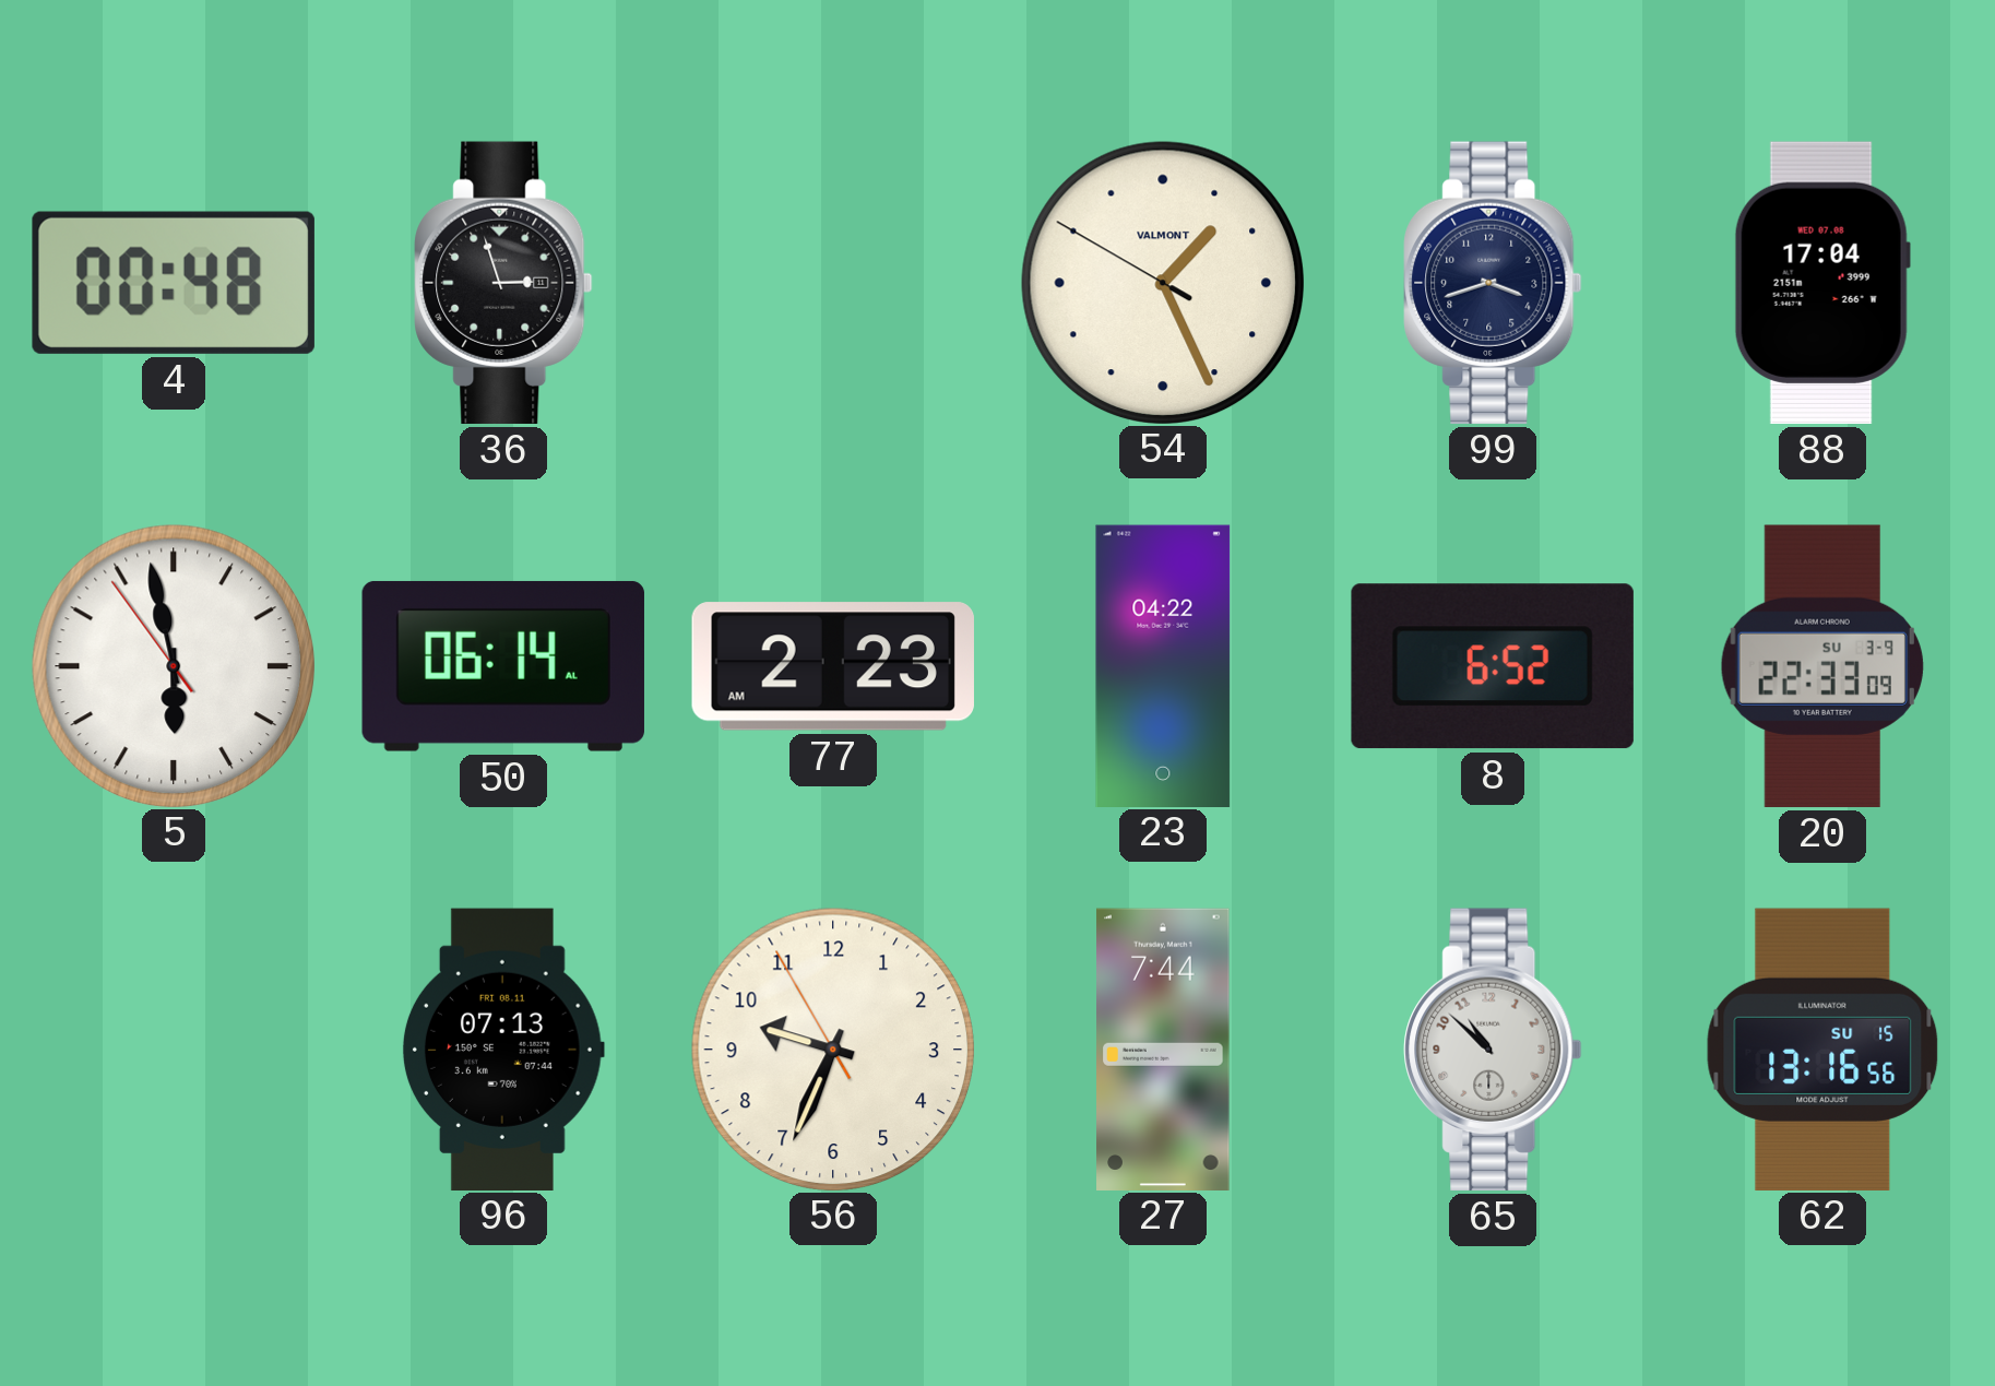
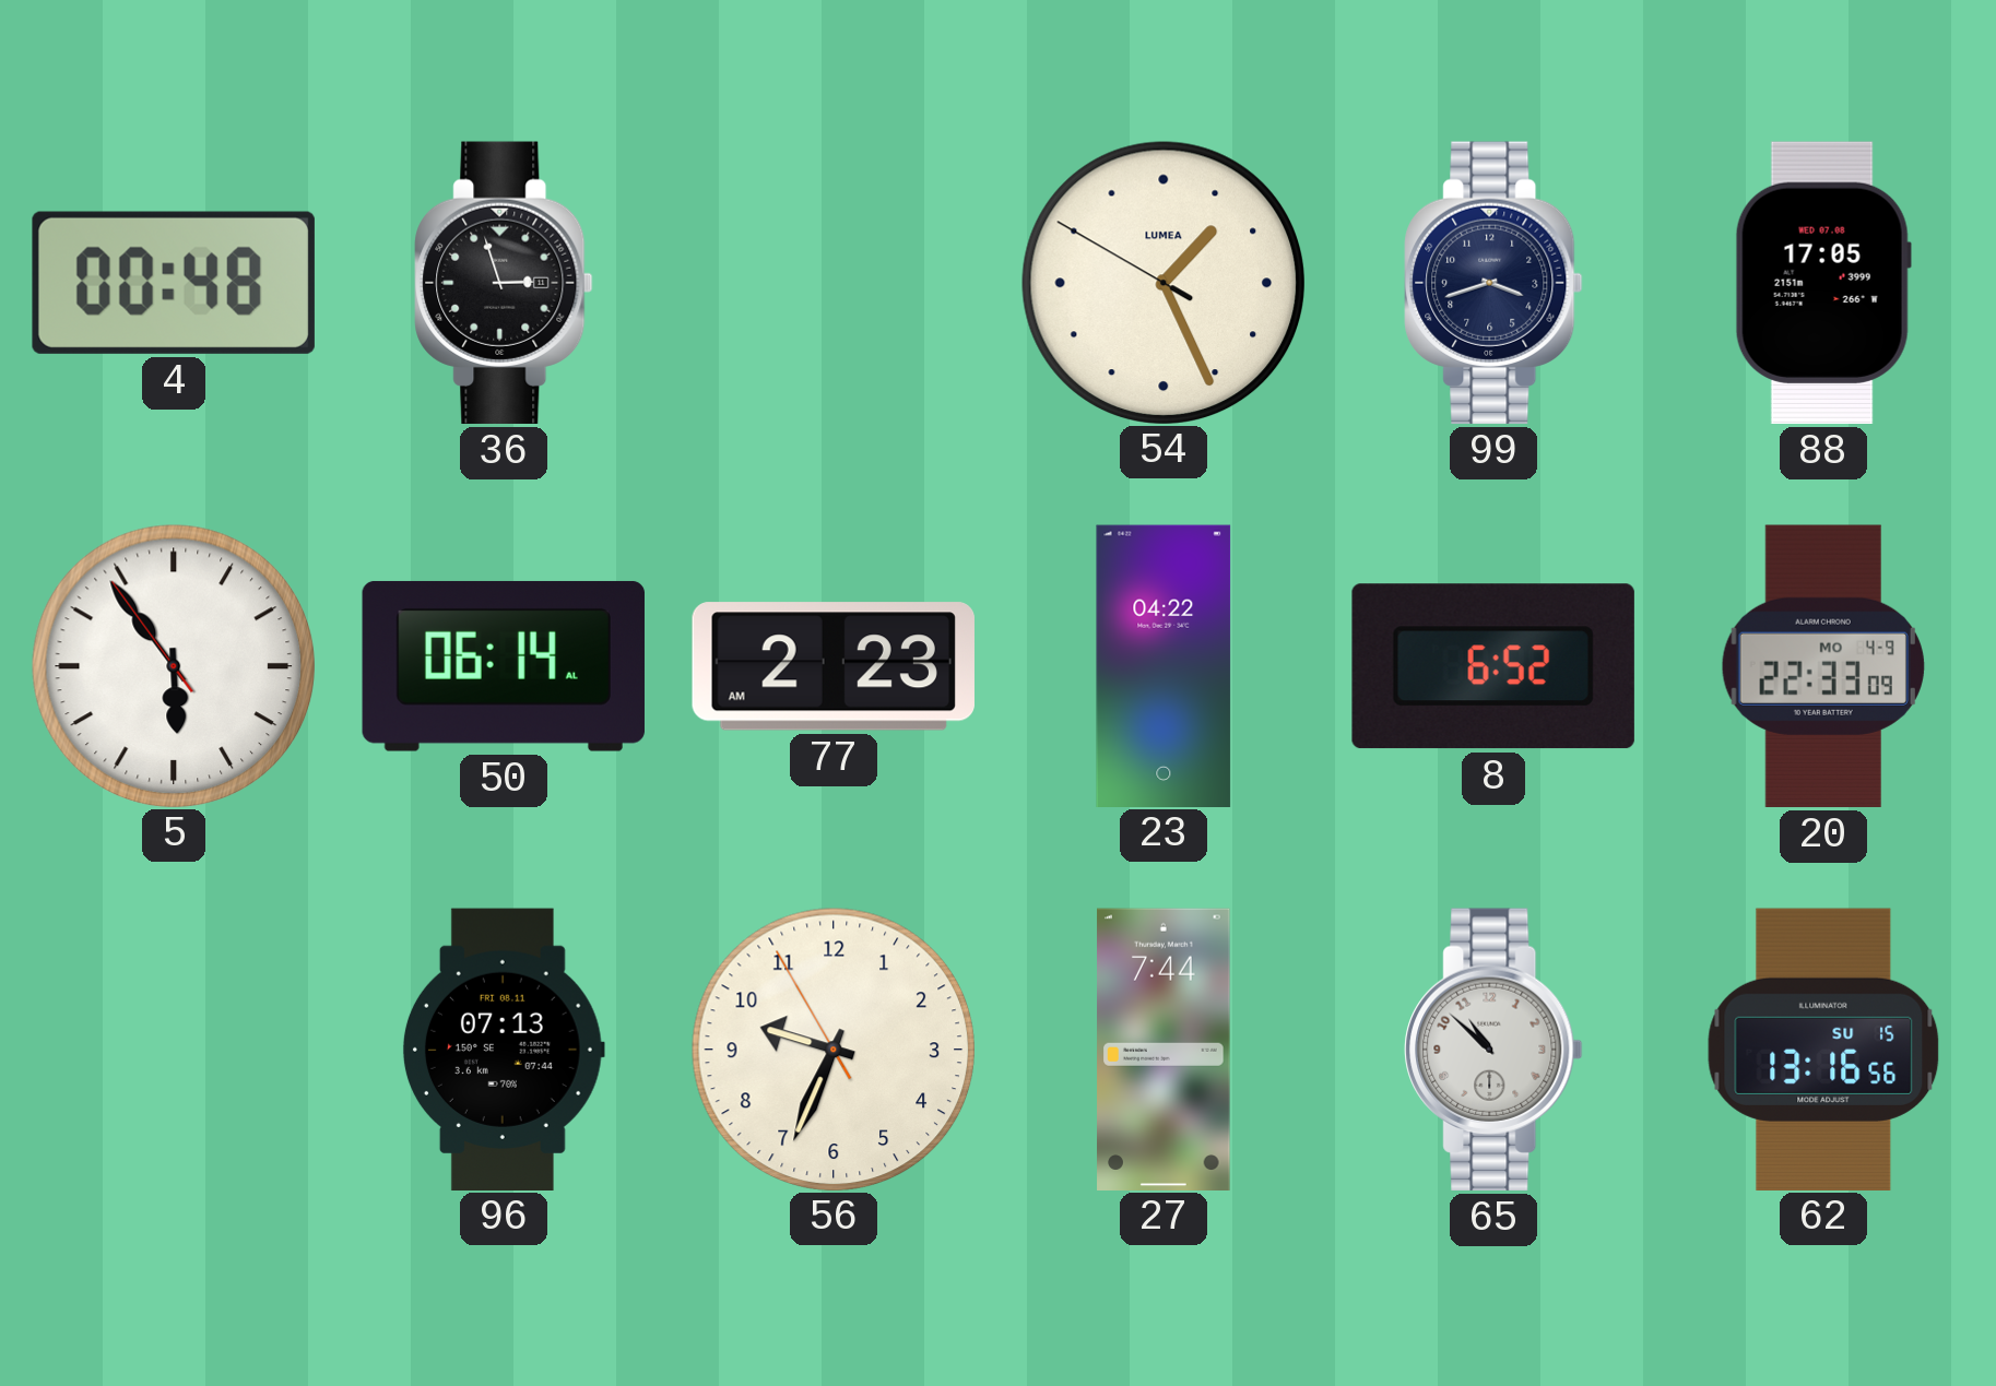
54 brand: VALMONT -> LUMEA
88: 17:04 -> 17:05
5: 5:57 -> 5:53
20 date: SU 3-9 -> MO 4-9
